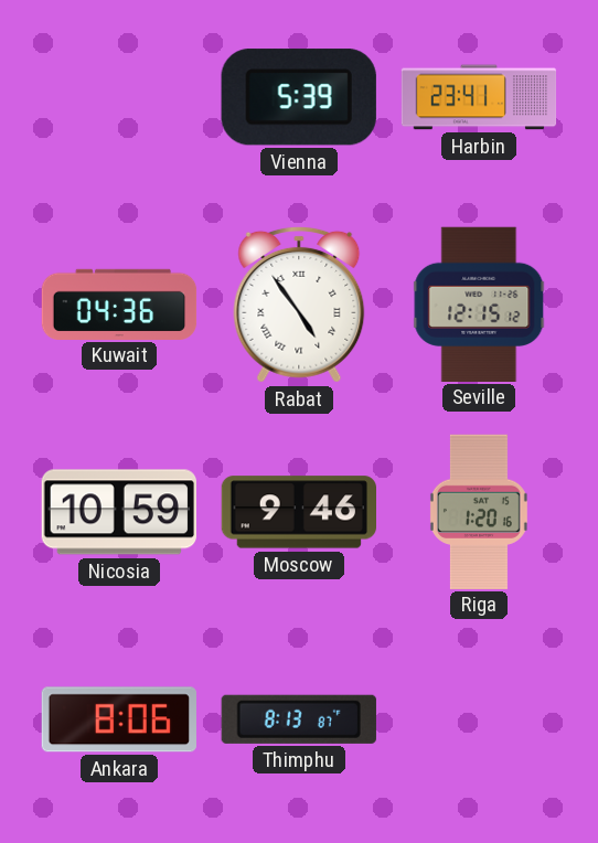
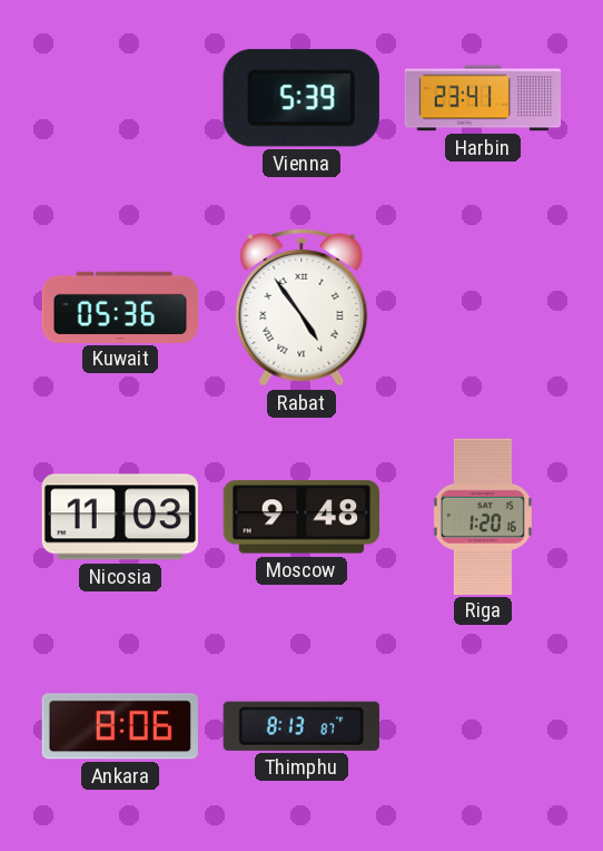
Kuwait: 04:36 -> 05:36
Seville: 12:15 -> none
Nicosia: 10:59 -> 11:03
Moscow: 9:46 -> 9:48
